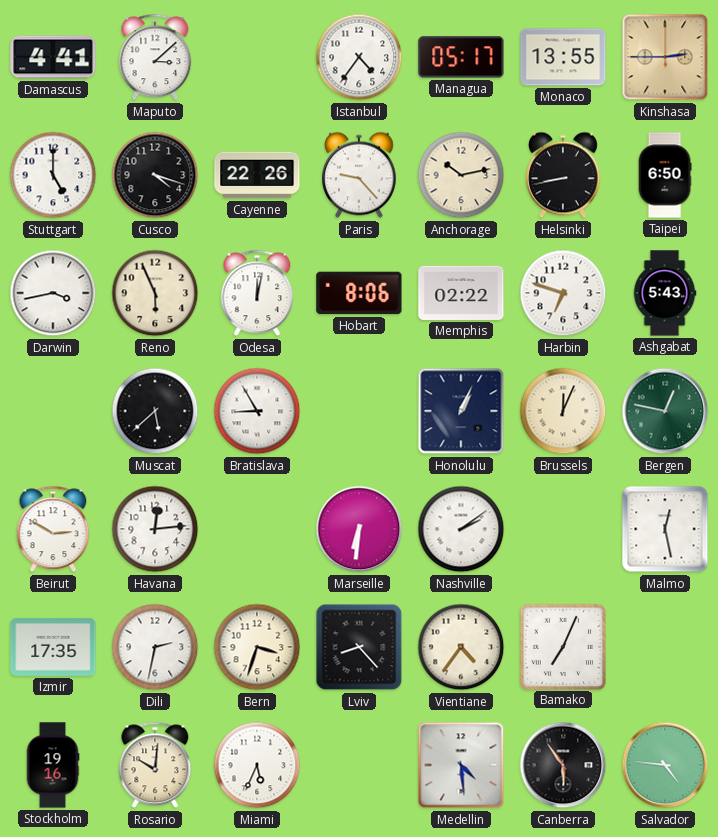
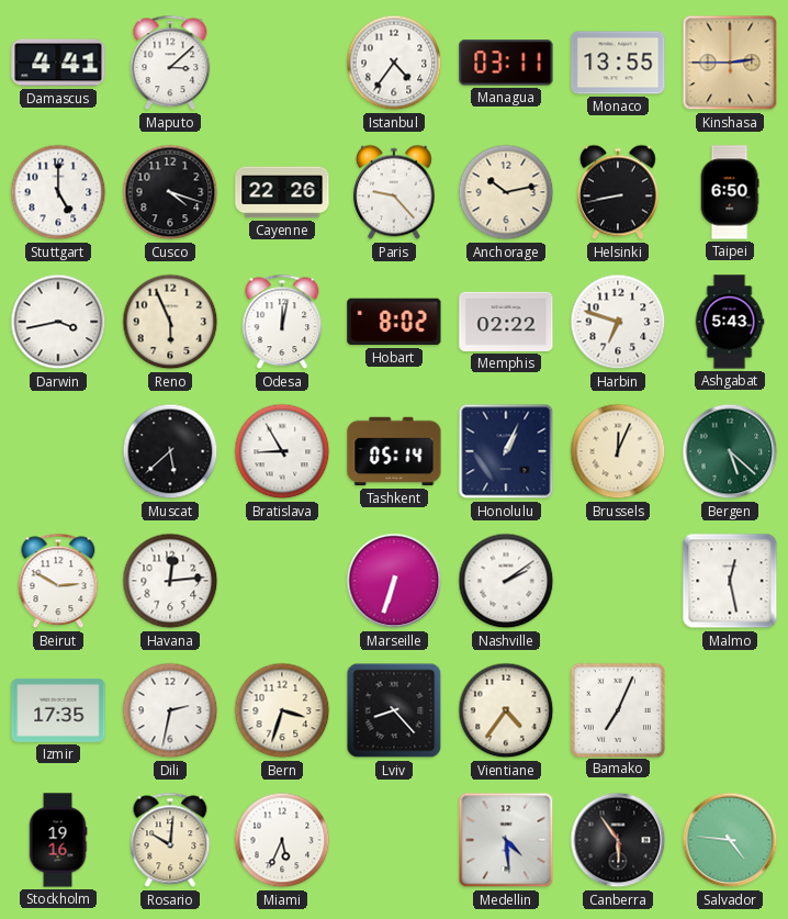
Managua: 05:17 -> 03:11
Hobart: 8:06 -> 8:02
Tashkent: none -> 05:14
Bergen: 12:47 -> 5:22
Marseille: 6:31 -> 6:33
